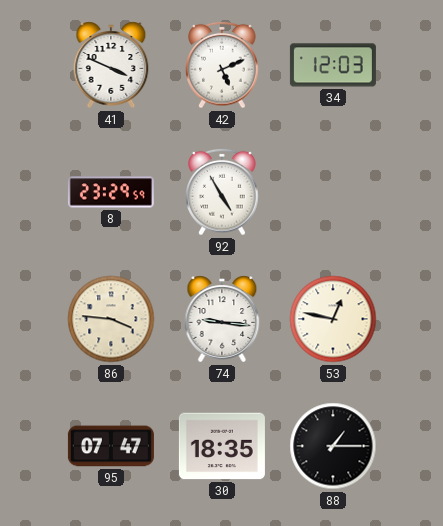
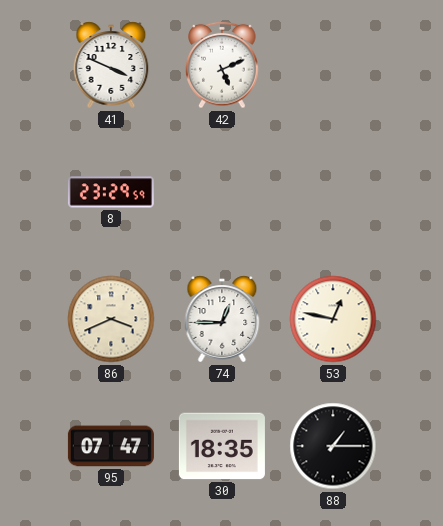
34: 12:03 -> none
92: 4:55 -> none
86: 3:46 -> 3:41
74: 9:16 -> 12:45
